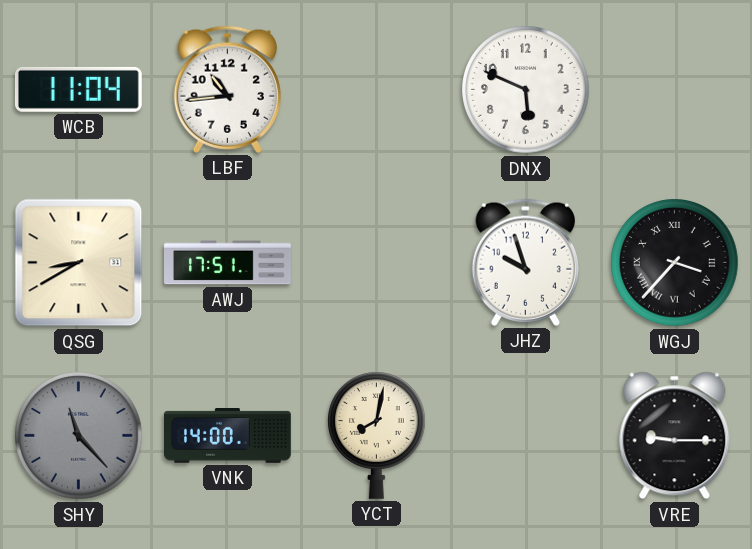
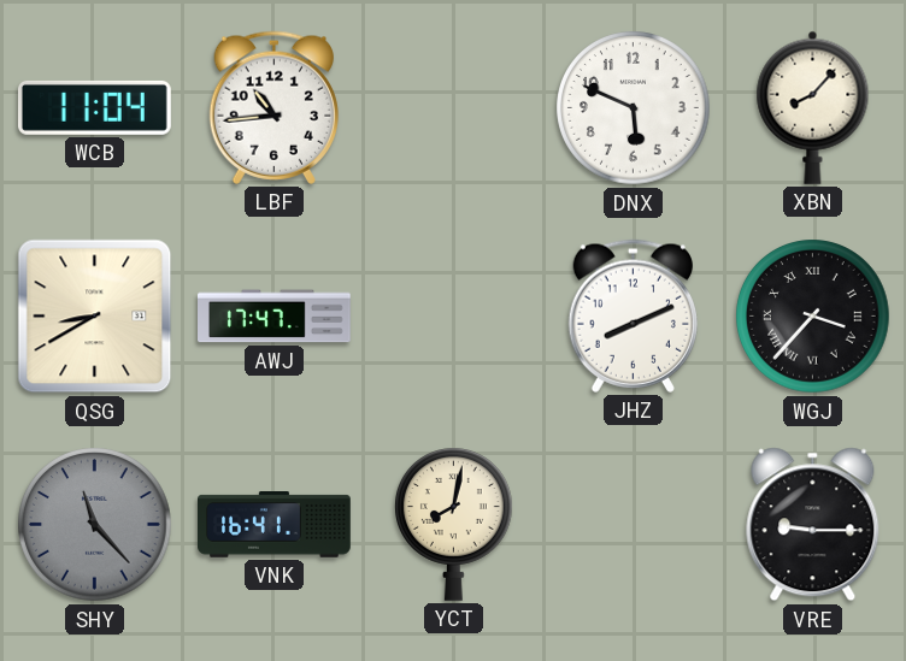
XBN: none -> 8:07
AWJ: 17:51 -> 17:47
JHZ: 9:57 -> 8:11
VNK: 14:00 -> 16:41
